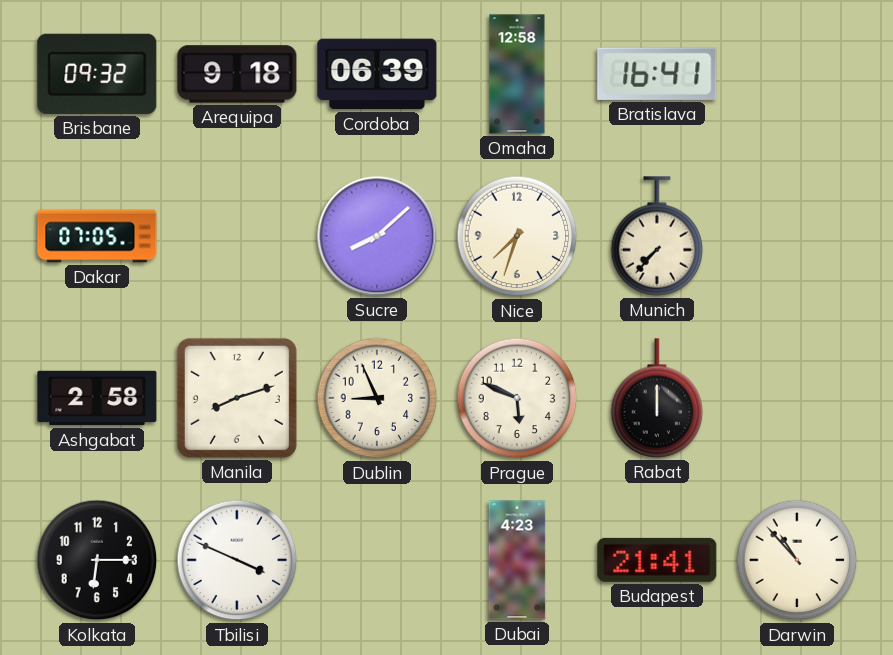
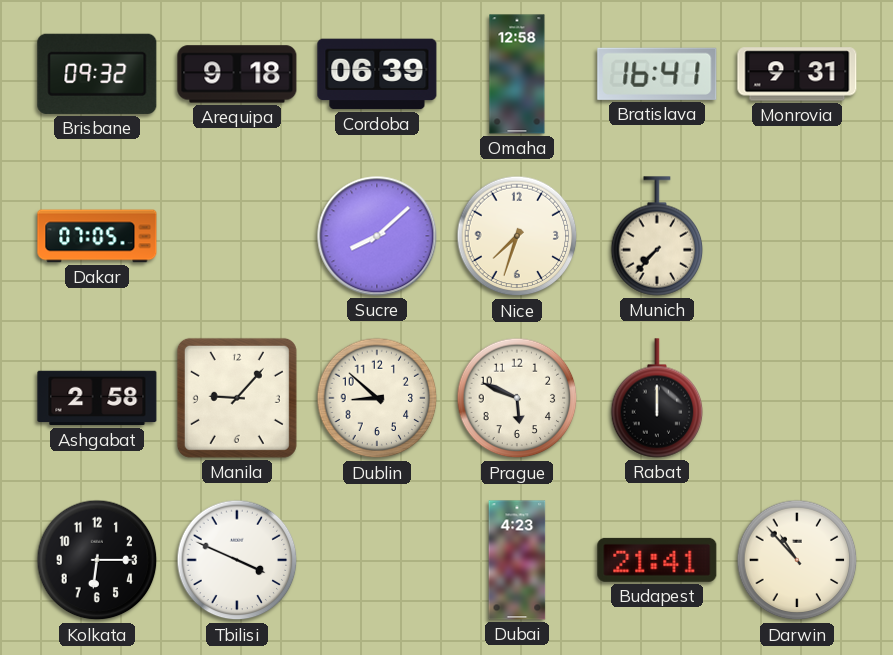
Monrovia: none -> 9:31
Manila: 8:12 -> 9:07
Dublin: 8:56 -> 8:52
